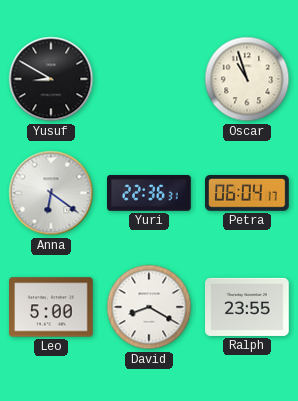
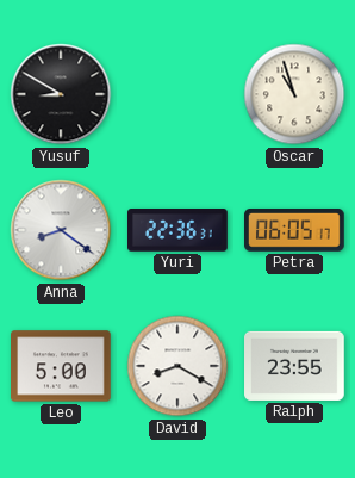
Anna: 6:21 -> 8:21
Petra: 06:04 -> 06:05
